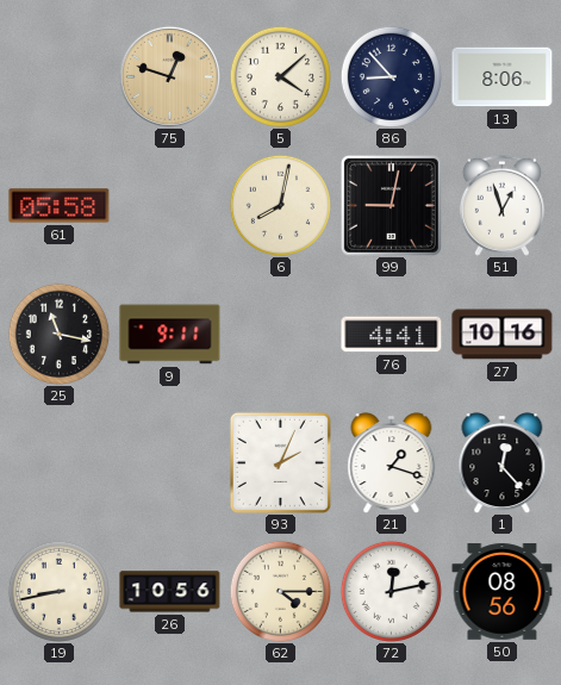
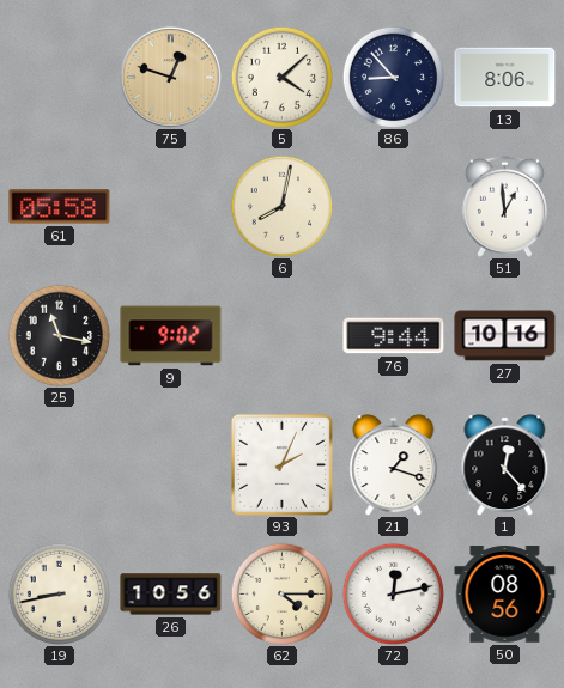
99: 9:02 -> none
51: 12:57 -> 12:59
9: 9:11 -> 9:02
76: 4:41 -> 9:44
